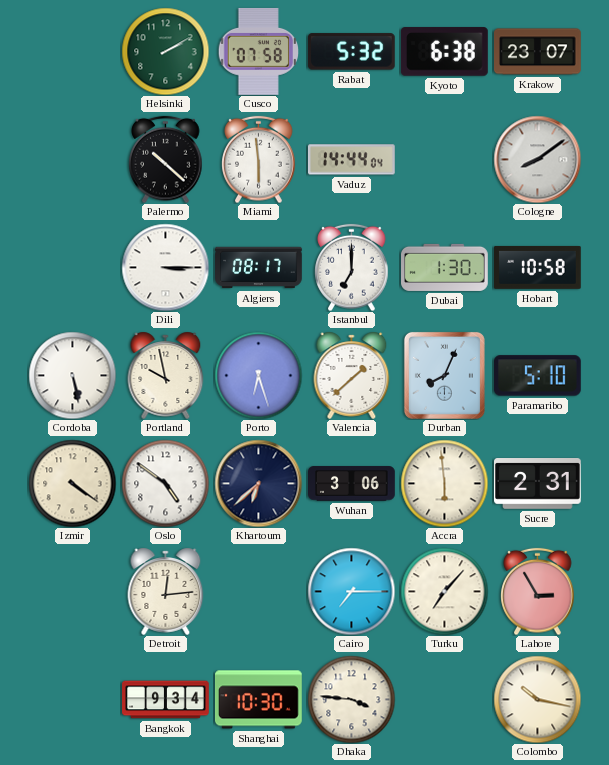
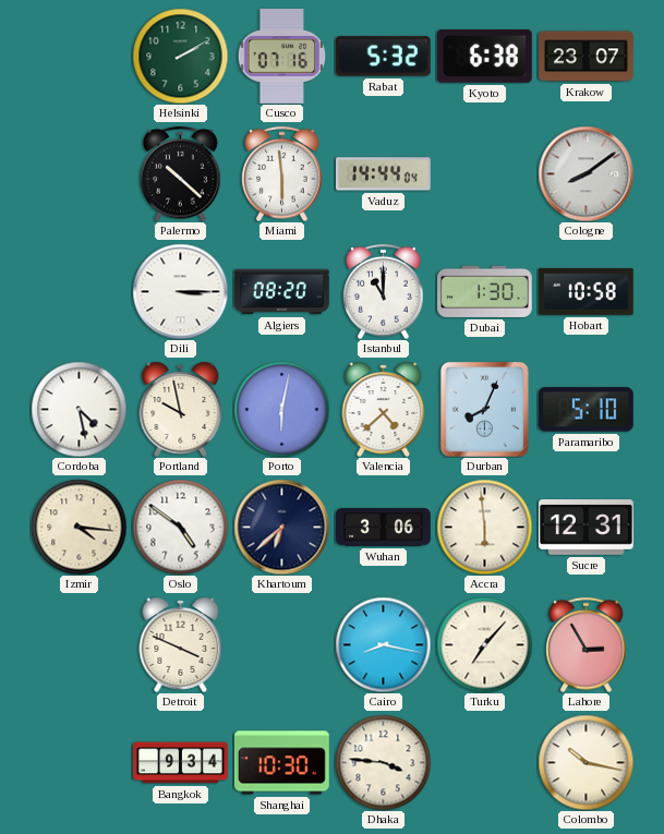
Cusco: 07:58 -> 07:16
Algiers: 08:17 -> 08:20
Istanbul: 7:00 -> 11:00
Cordoba: 5:28 -> 4:28
Porto: 6:27 -> 6:02
Valencia: 1:38 -> 4:38
Izmir: 4:21 -> 4:16
Sucre: 2:31 -> 12:31
Detroit: 12:14 -> 3:49
Cairo: 7:15 -> 8:17
